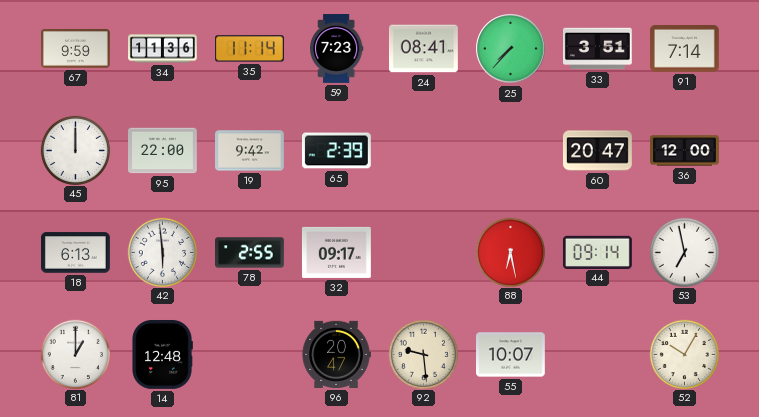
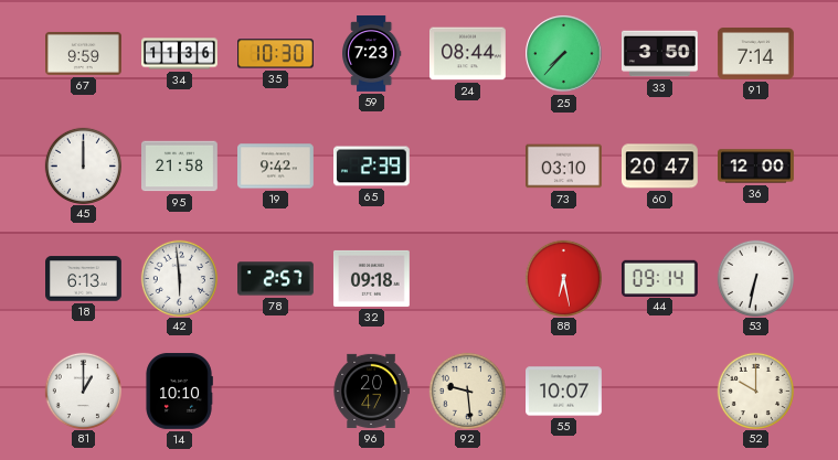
35: 11:14 -> 10:30
24: 08:41 -> 08:44
33: 3:51 -> 3:50
95: 22:00 -> 21:58
73: none -> 03:10
78: 2:55 -> 2:57
32: 09:17 -> 09:18
53: 6:58 -> 6:32
14: 12:48 -> 10:10
52: 10:05 -> 10:00
